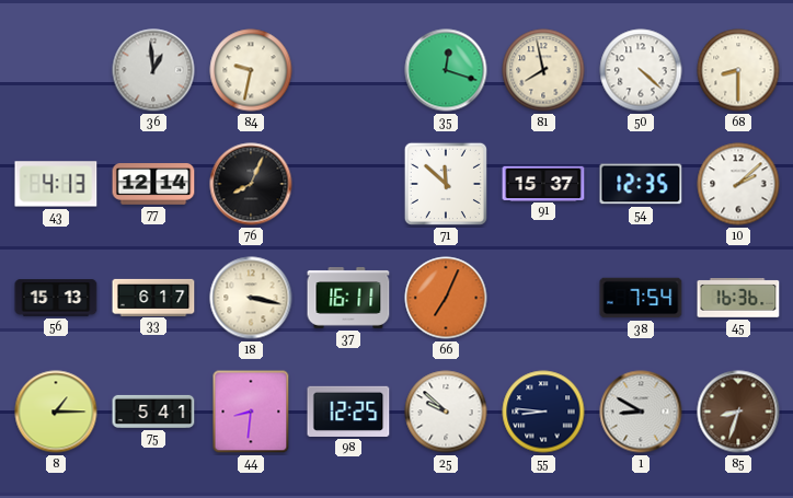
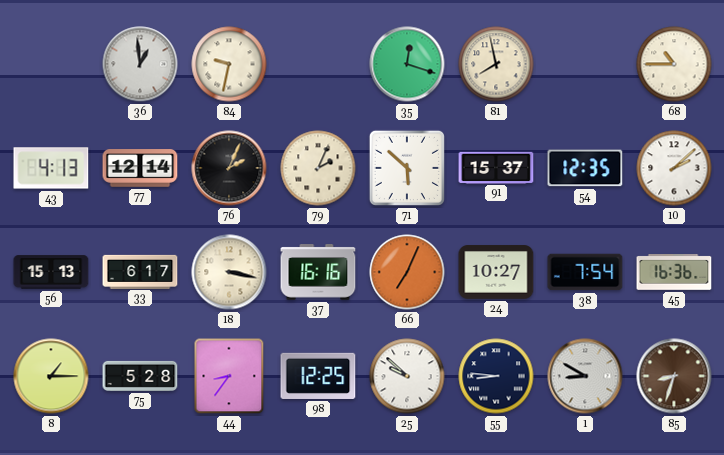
50: 4:22 -> none
68: 8:30 -> 10:45
76: 8:04 -> 2:04
79: none -> 2:04
71: 11:52 -> 5:52
37: 16:11 -> 16:16
24: none -> 10:27
75: 5:41 -> 5:28
44: 8:31 -> 8:36
